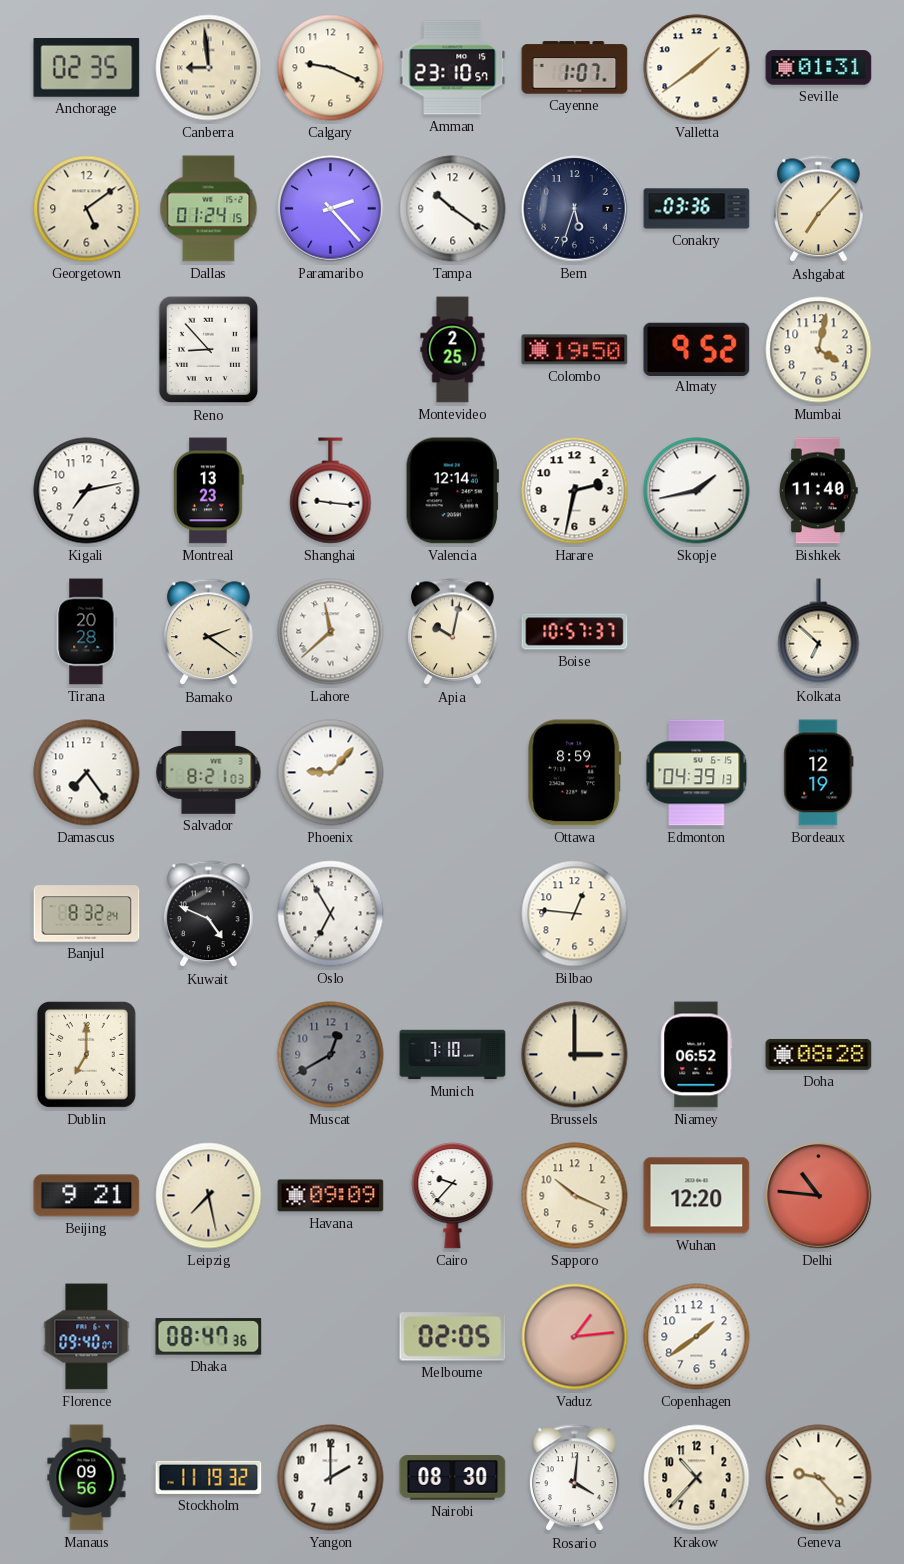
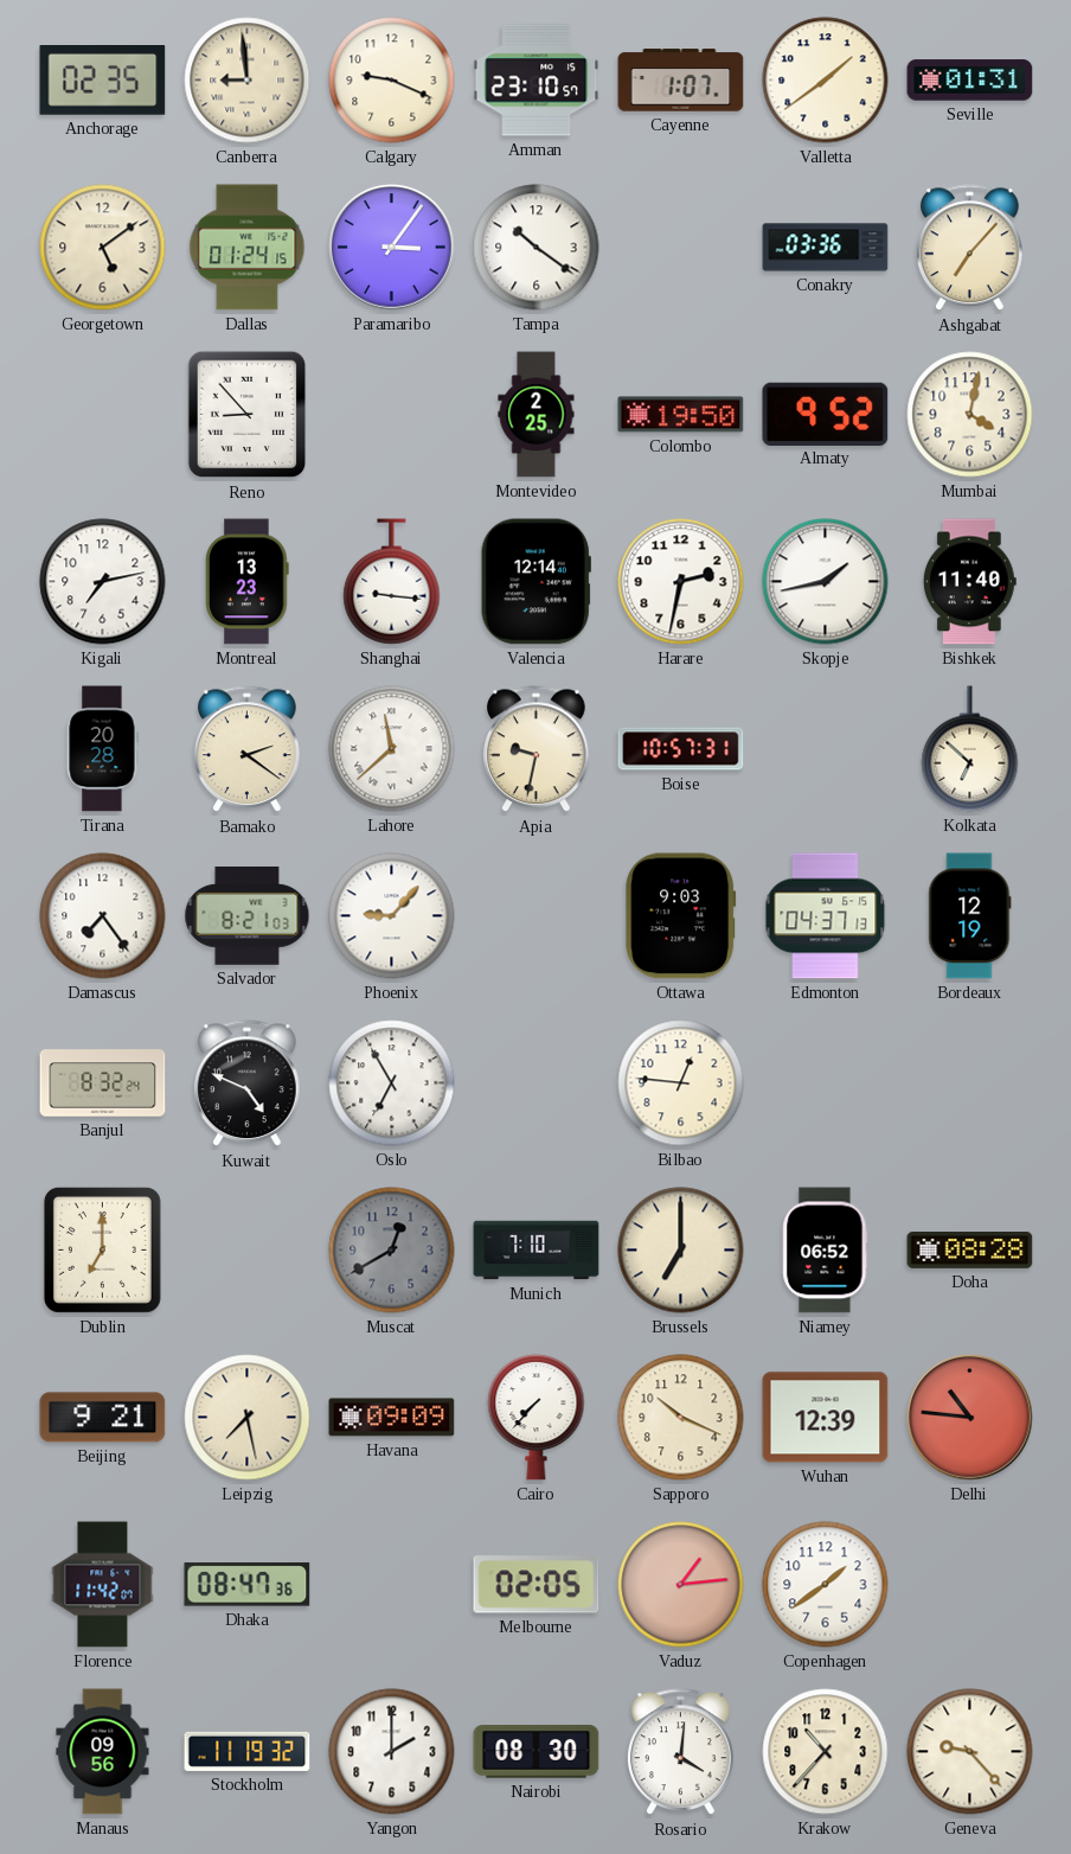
Paramaribo: 2:23 -> 3:06
Bern: 5:33 -> none
Apia: 10:02 -> 9:32
Boise: 10:57:37 -> 10:57:31
Ottawa: 8:59 -> 9:03
Edmonton: 04:39 -> 04:37
Brussels: 3:00 -> 7:00
Cairo: 9:37 -> 7:37
Wuhan: 12:20 -> 12:39
Florence: 09:40 -> 11:42
